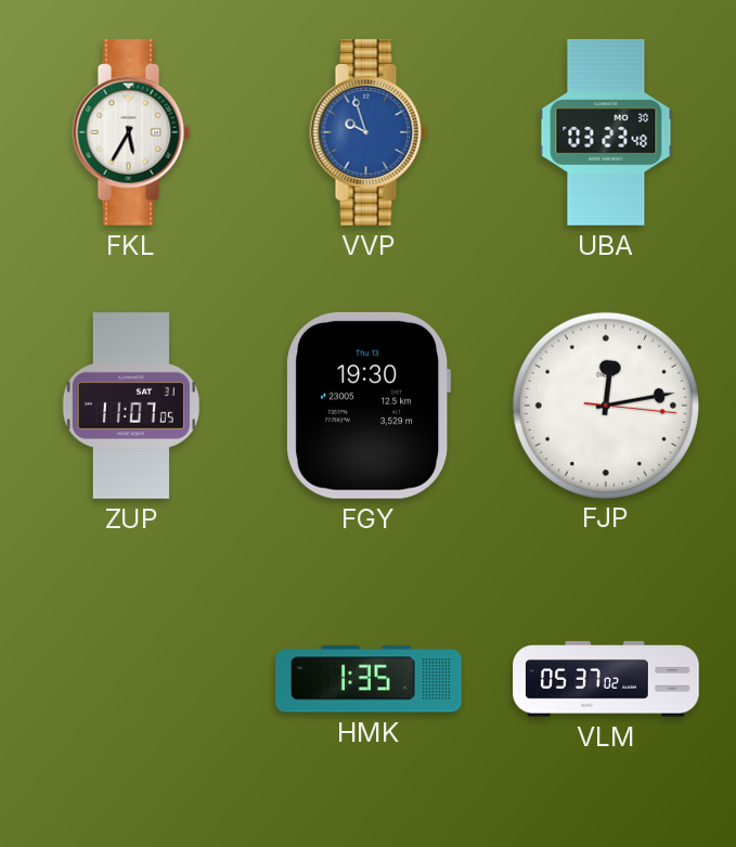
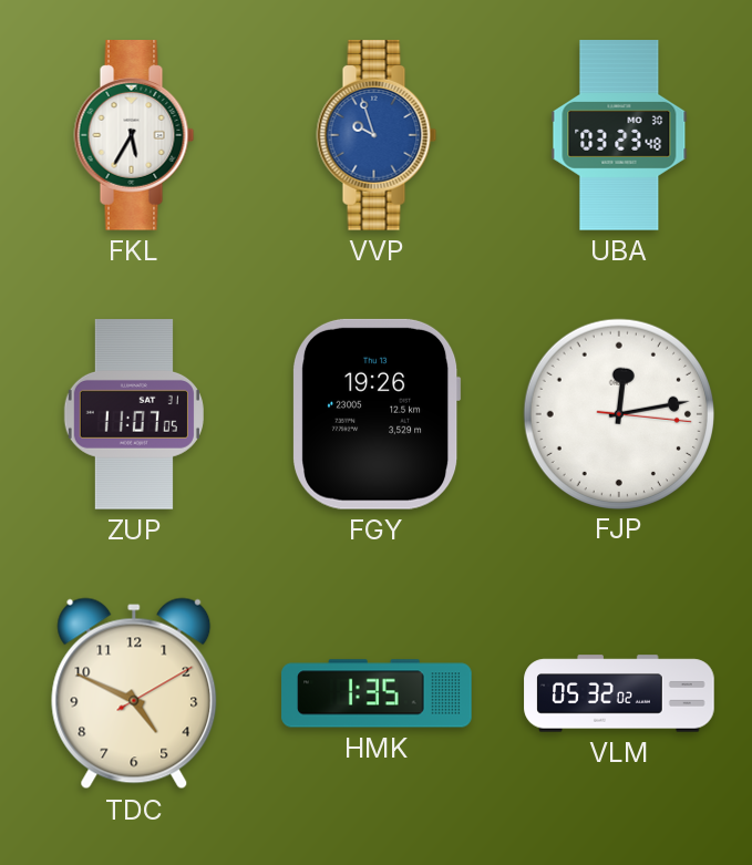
FGY: 19:30 -> 19:26
TDC: none -> 4:49
VLM: 05:37 -> 05:32
